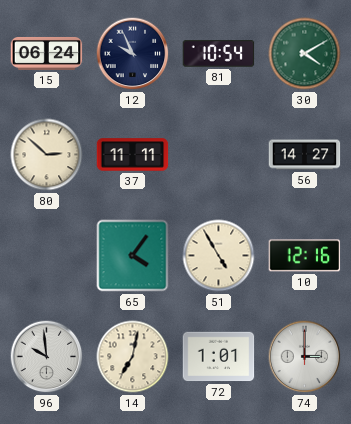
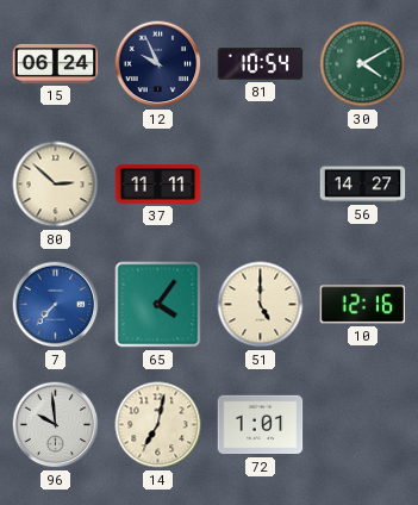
7: none -> 7:37
51: 4:55 -> 5:00
74: 3:00 -> none
